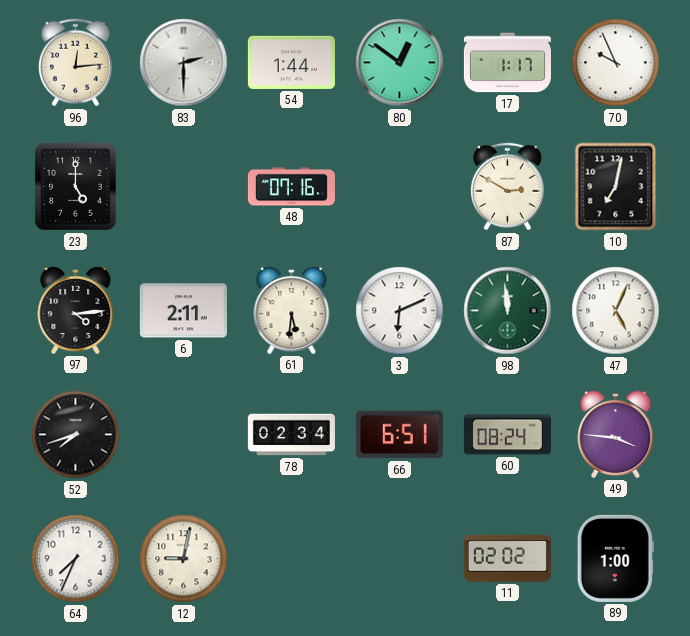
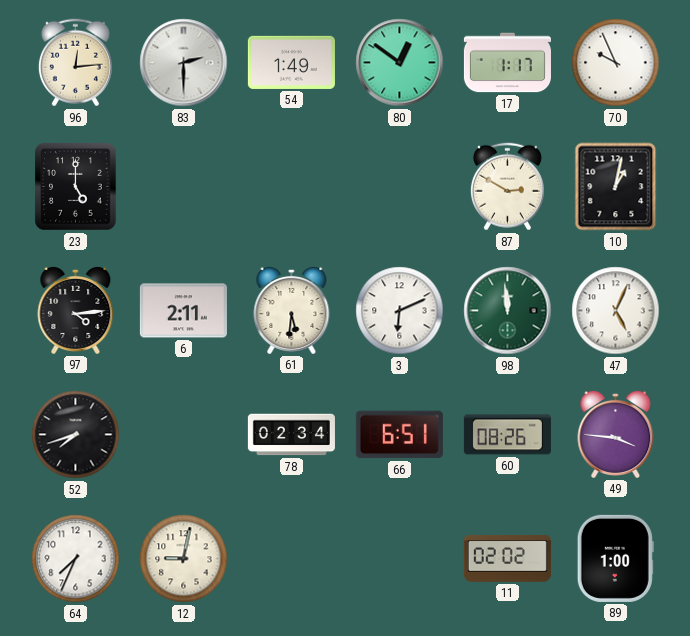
54: 1:44 -> 1:49
48: 07:16 -> none
10: 7:02 -> 1:02
60: 08:24 -> 08:26
